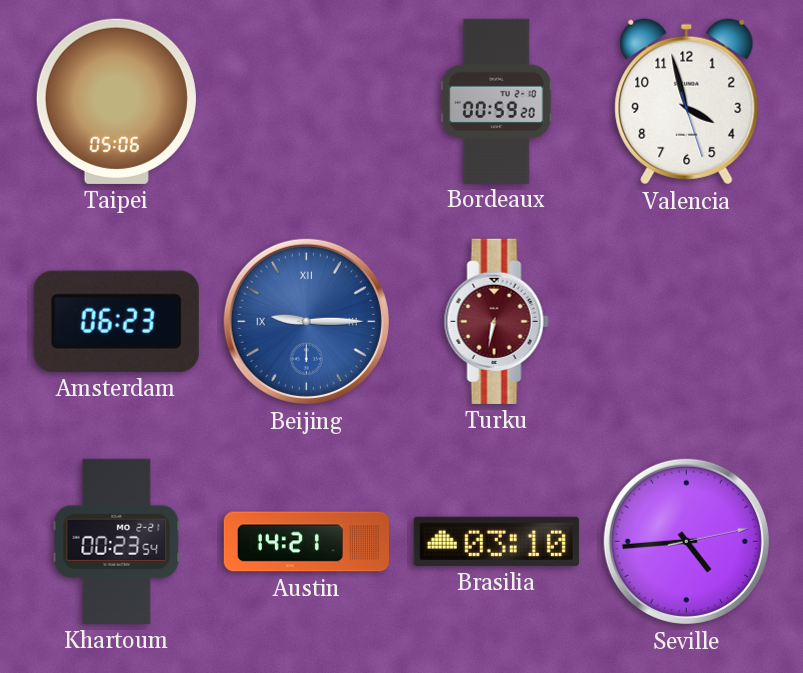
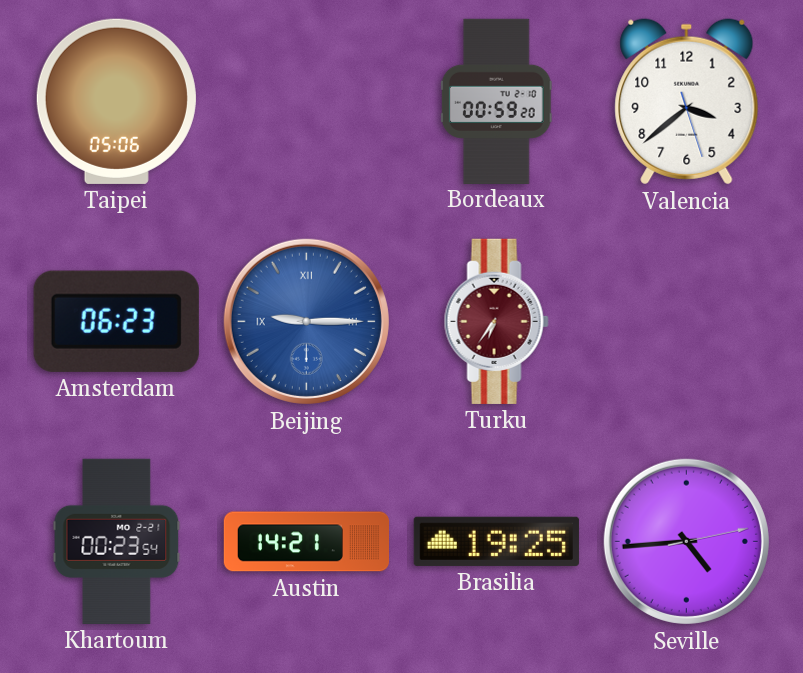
Valencia: 3:57 -> 3:38
Turku: 6:32 -> 6:36
Brasilia: 03:10 -> 19:25
